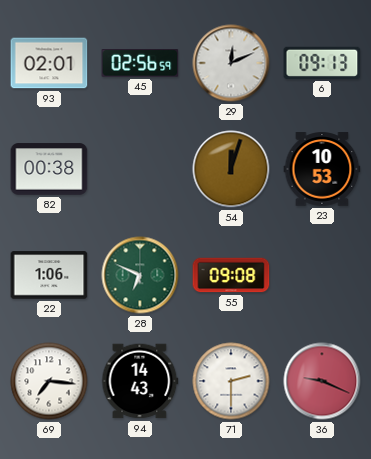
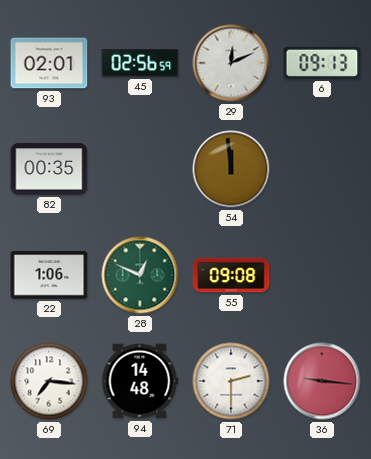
82: 00:38 -> 00:35
54: 12:03 -> 11:59
23: 10:53 -> none
28: 6:49 -> 12:49
94: 14:43 -> 14:48
36: 9:19 -> 9:16
